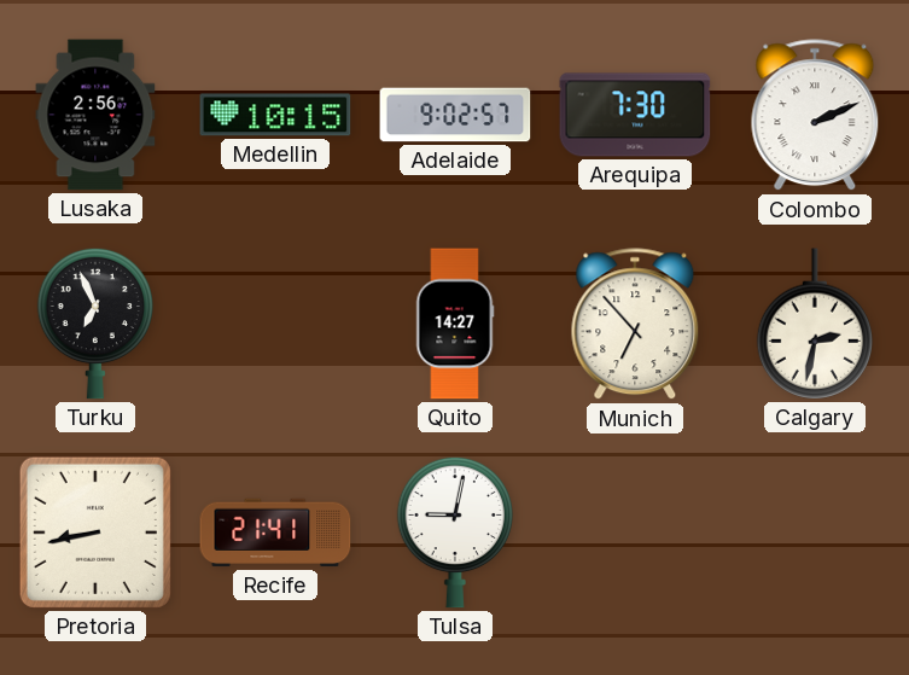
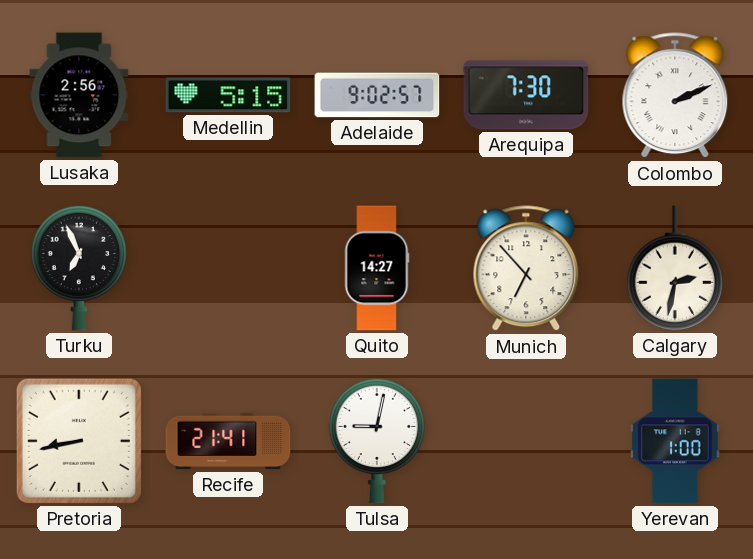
Medellin: 10:15 -> 5:15
Yerevan: none -> 1:00
